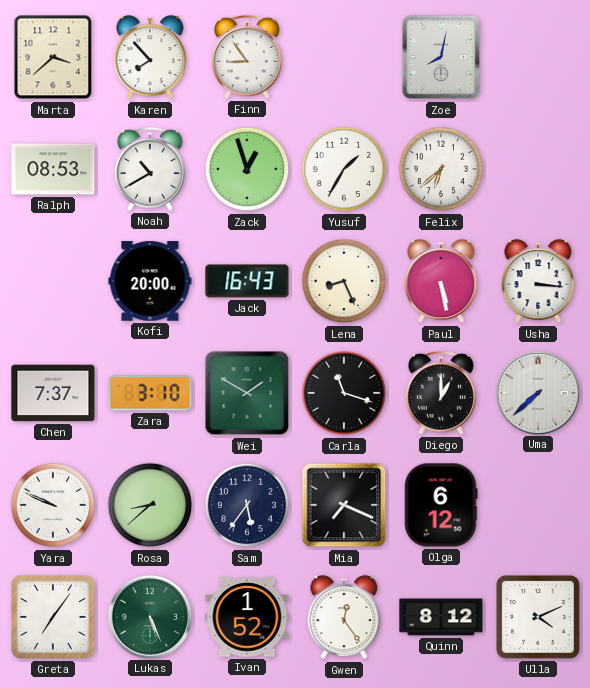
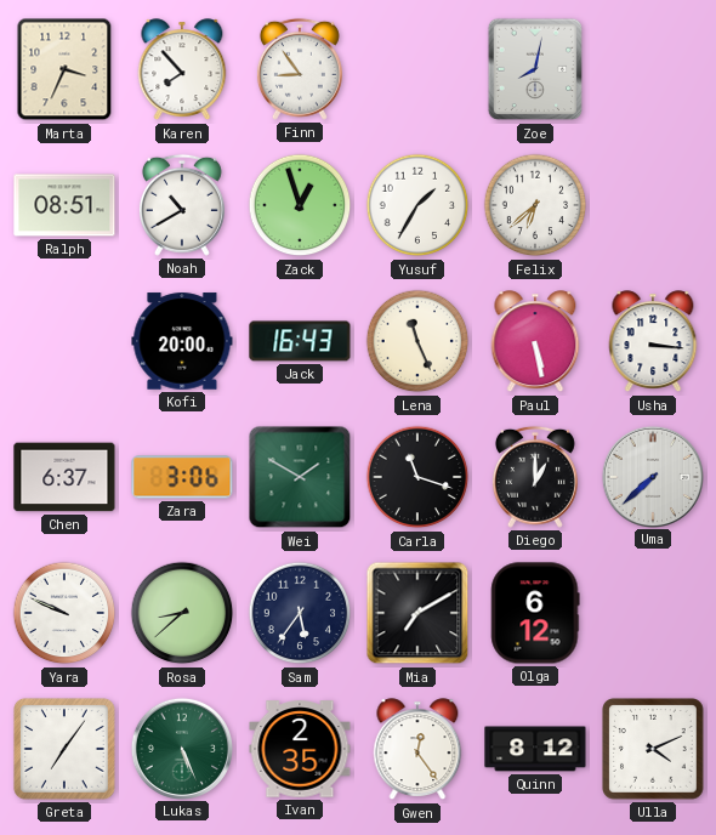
Marta: 3:38 -> 3:34
Ralph: 08:53 -> 08:51
Lena: 8:26 -> 11:26
Chen: 7:37 -> 6:37
Zara: 3:10 -> 3:06
Mia: 7:19 -> 7:10
Ivan: 1:52 -> 2:35
